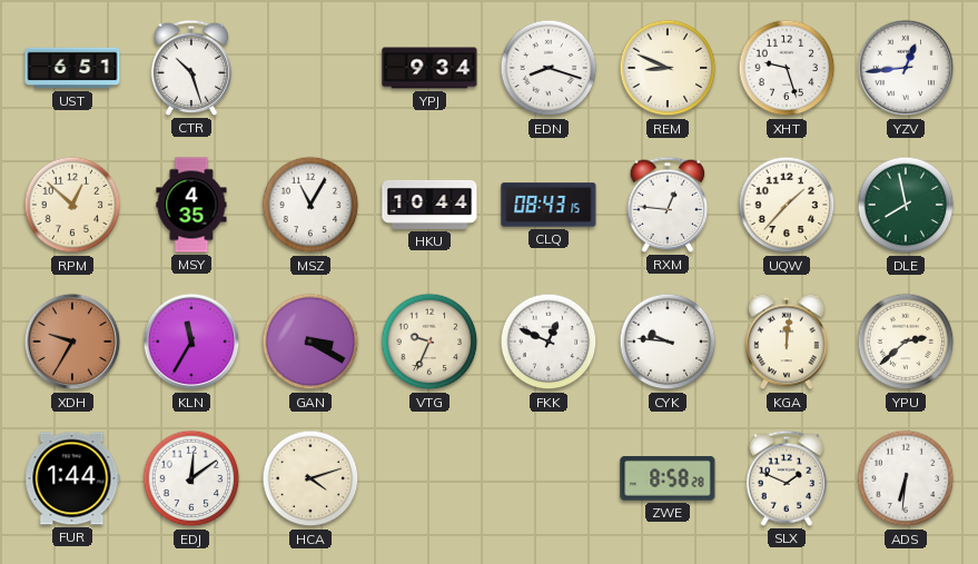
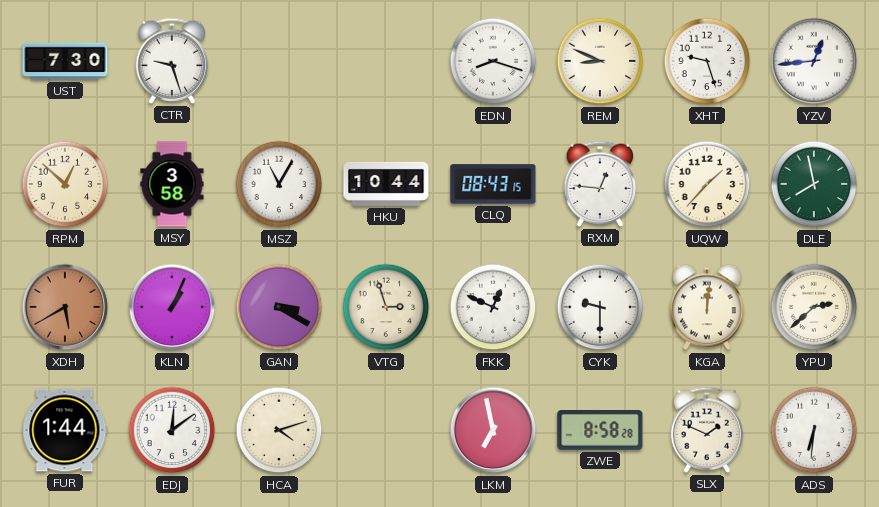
UST: 6:51 -> 7:30
CTR: 10:27 -> 9:27
YPJ: 9:34 -> none
MSY: 4:35 -> 3:58
XDH: 9:35 -> 5:40
KLN: 11:35 -> 1:04
VTG: 9:34 -> 2:57
CYK: 9:46 -> 9:30
LKM: none -> 6:58
